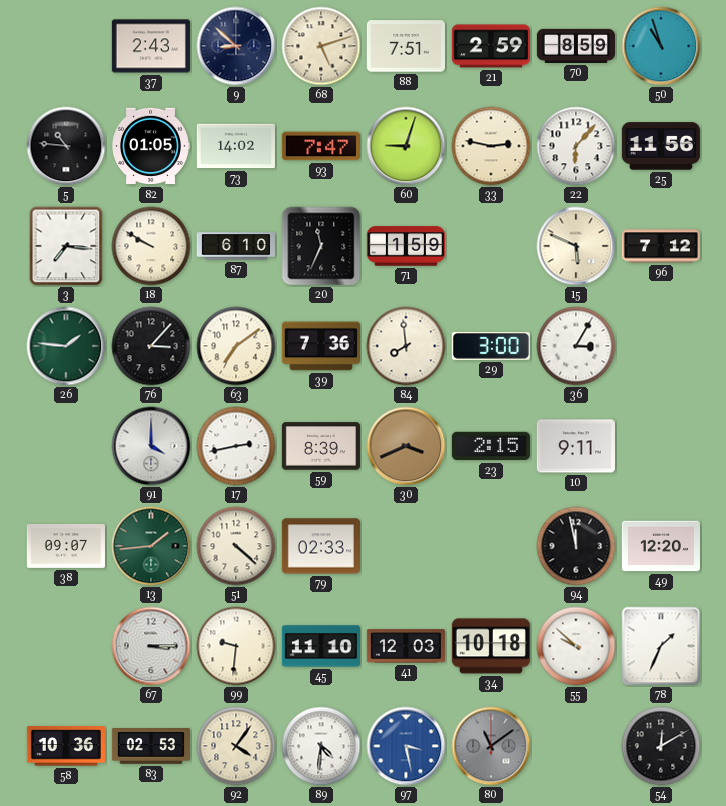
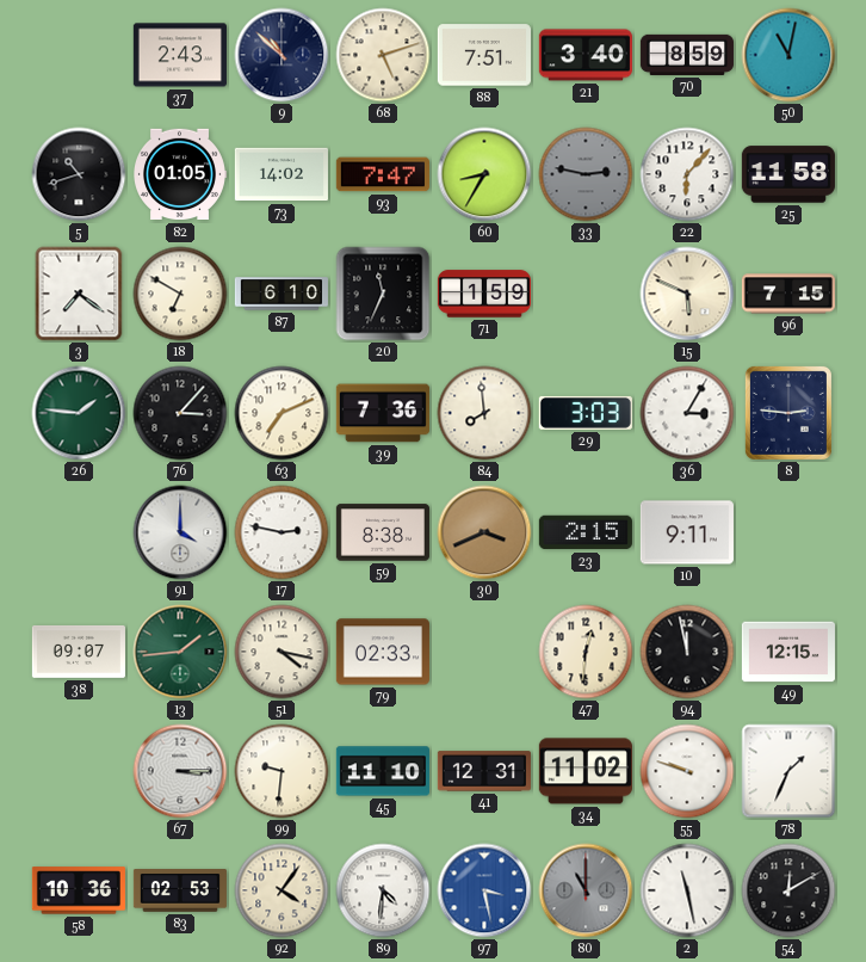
9: 8:52 -> 10:52
21: 2:59 -> 3:40
50: 10:57 -> 11:02
5: 10:46 -> 10:42
60: 9:03 -> 8:35
33 dial: cream -> grey
25: 11:56 -> 11:58
3: 7:16 -> 7:21
18: 9:50 -> 6:50
96: 7:12 -> 7:15
63: 7:09 -> 7:11
29: 3:00 -> 3:03
8: none -> 2:46
17: 2:43 -> 2:47
59: 8:39 -> 8:38
51: 4:22 -> 4:17
47: none -> 12:31
49: 12:20 -> 12:15
41: 12:03 -> 12:31
34: 10:18 -> 11:02
55: 9:52 -> 9:48
80: 11:09 -> 11:00
2: none -> 11:28
